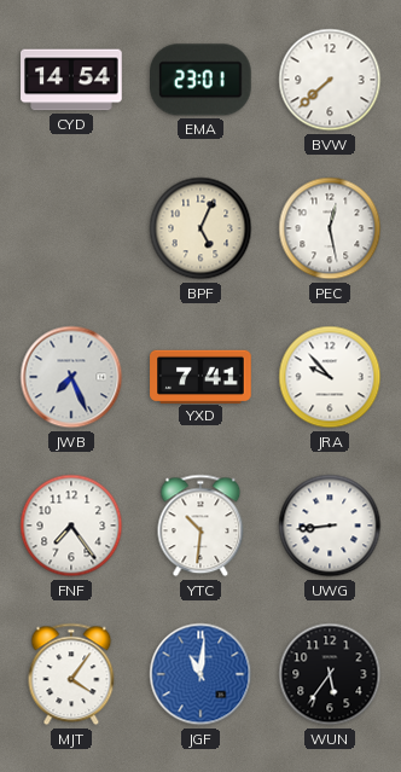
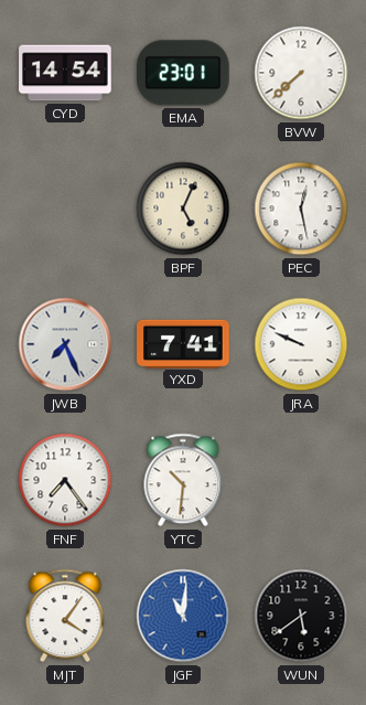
JRA: 9:53 -> 9:49
UWG: 8:44 -> none
WUN: 5:36 -> 5:39
